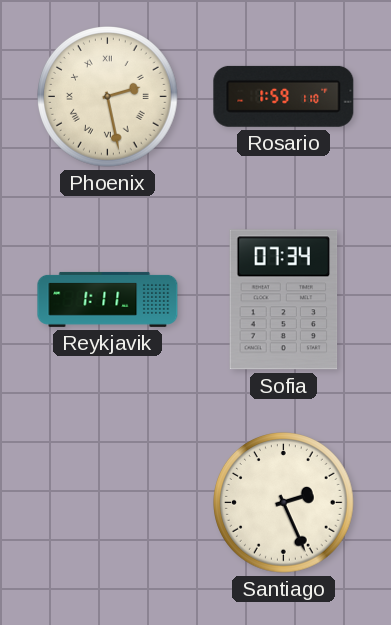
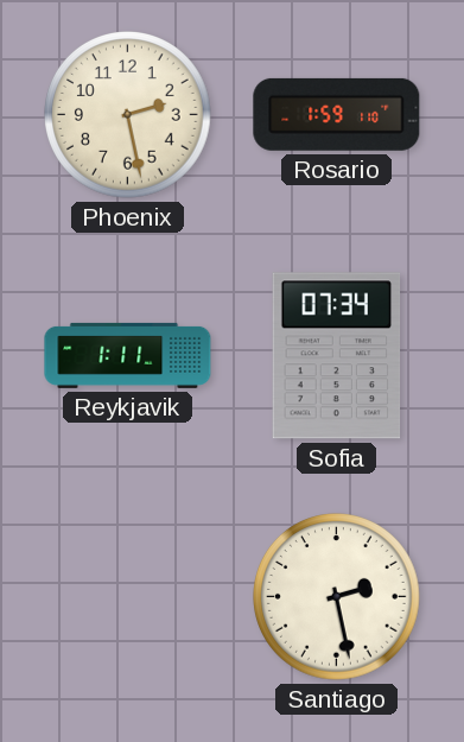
Phoenix numerals: Roman -> Arabic
Santiago: 2:26 -> 2:28
